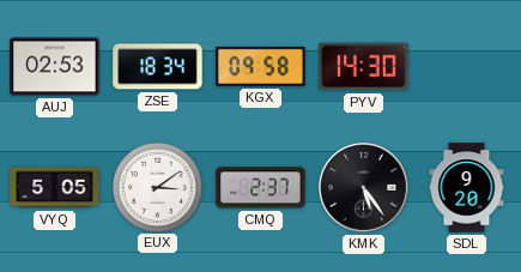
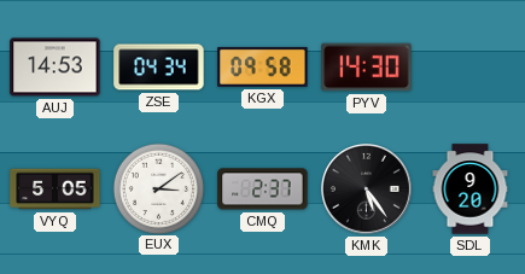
AUJ: 02:53 -> 14:53
ZSE: 18:34 -> 04:34
